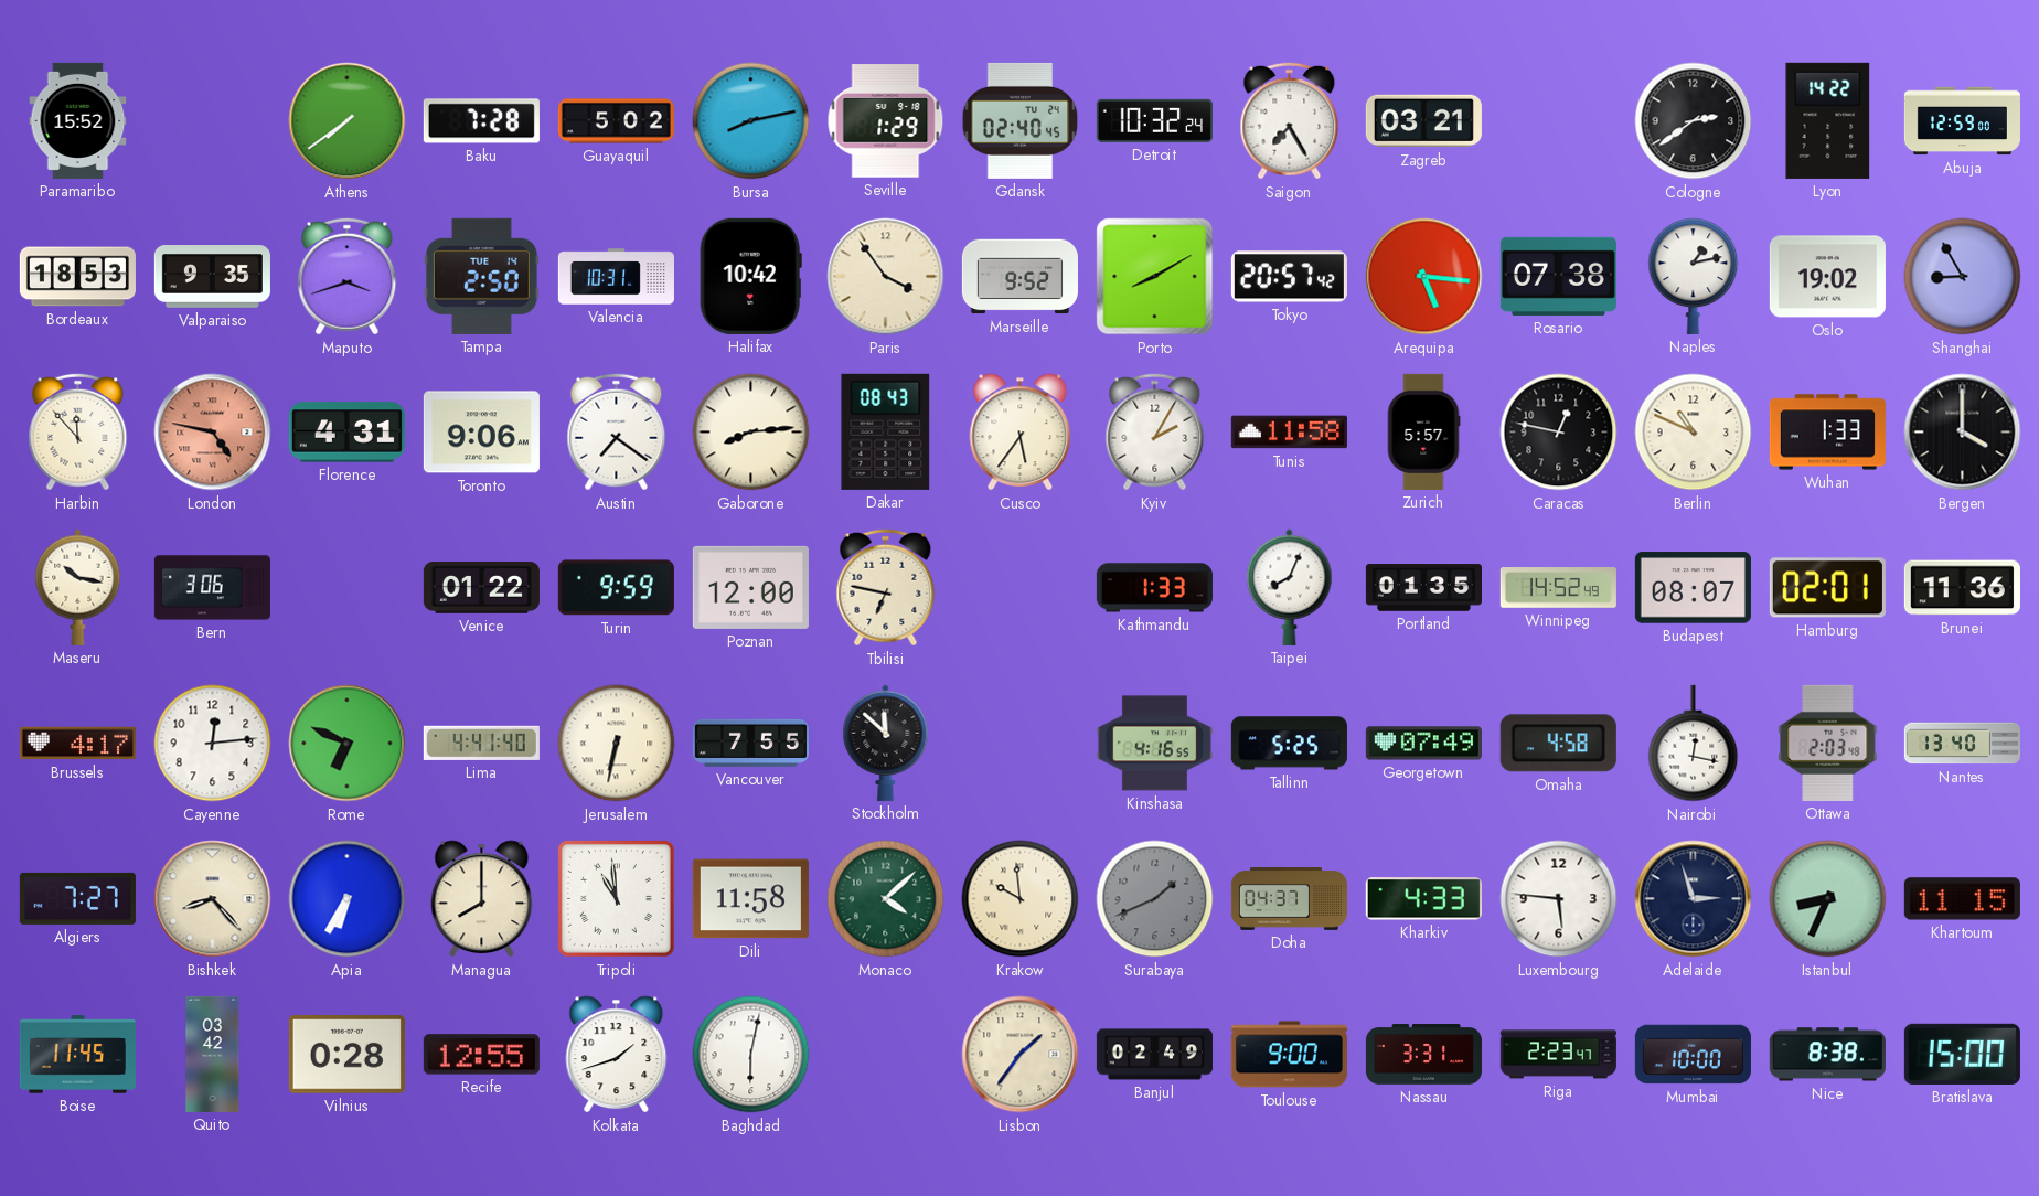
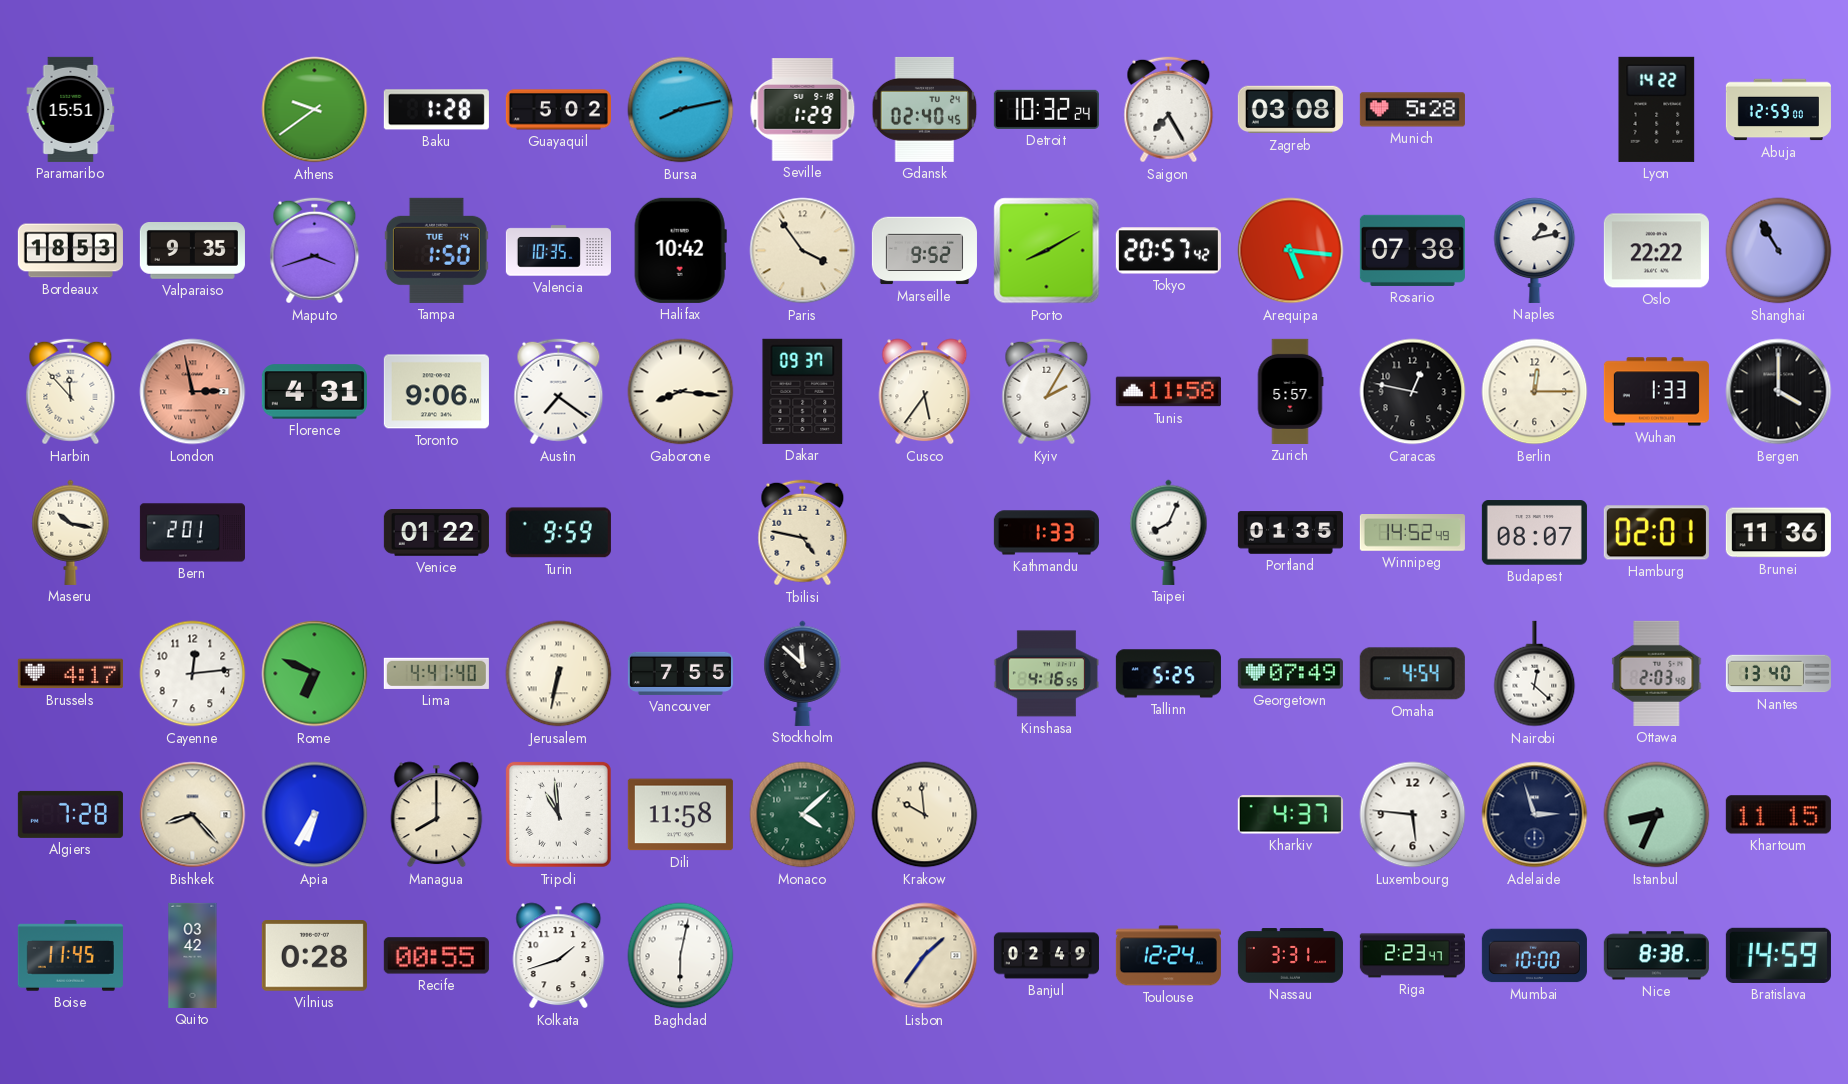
Paramaribo: 15:52 -> 15:51
Athens: 7:39 -> 9:39
Baku: 7:28 -> 1:28
Zagreb: 03:21 -> 03:08
Munich: none -> 5:28
Cologne: 2:39 -> none
Tampa: 2:50 -> 1:50
Valencia: 10:31 -> 10:35
Oslo: 19:02 -> 22:22
Shanghai: 8:55 -> 10:55
London: 4:47 -> 2:58
Gaborone: 8:14 -> 8:16
Dakar: 08:43 -> 09:37
Berlin: 10:49 -> 12:15
Bern: 3:06 -> 2:01
Poznan: 12:00 -> none
Tbilisi: 6:47 -> 4:47
Omaha: 4:58 -> 4:54
Nairobi: 12:17 -> 12:22
Algiers: 7:27 -> 7:28
Surabaya: 1:41 -> none
Doha: 04:37 -> none
Kharkiv: 4:33 -> 4:37
Recife: 12:55 -> 00:55
Toulouse: 9:00 -> 12:24
Bratislava: 15:00 -> 14:59
